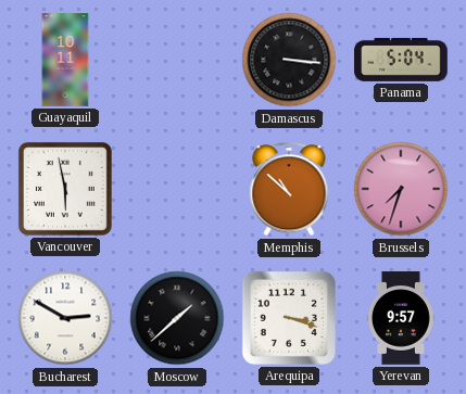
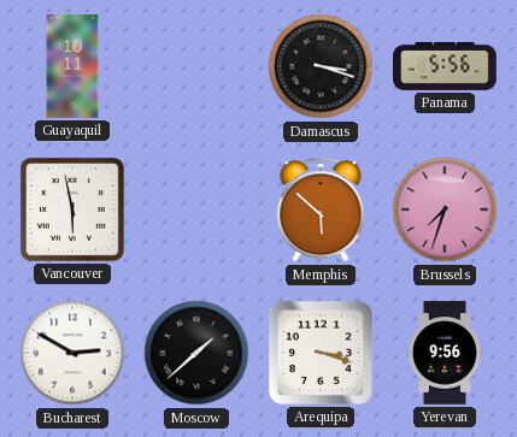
Damascus: 3:16 -> 3:18
Panama: 5:04 -> 5:56
Memphis: 10:52 -> 5:52
Yerevan: 9:57 -> 9:56
